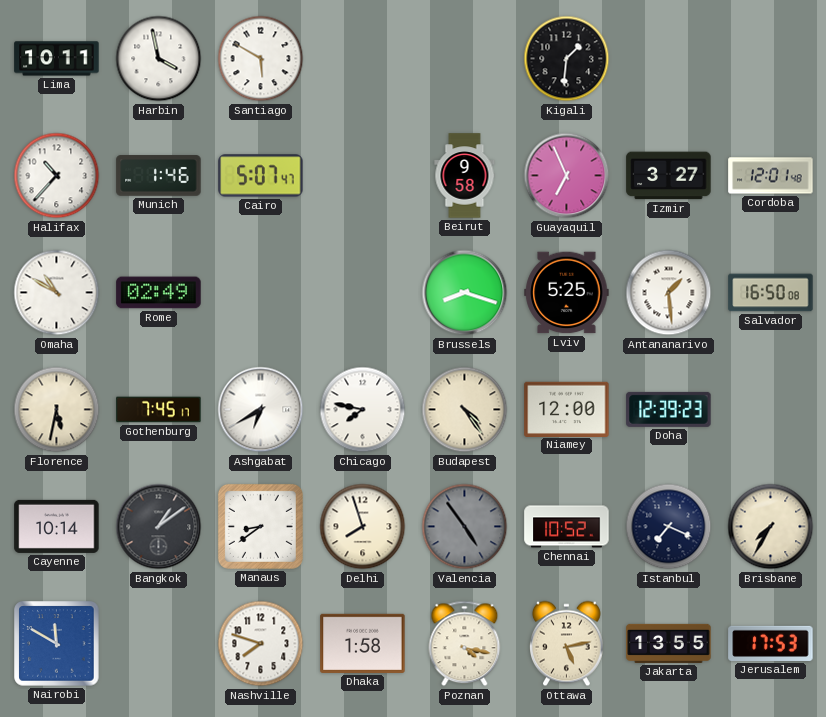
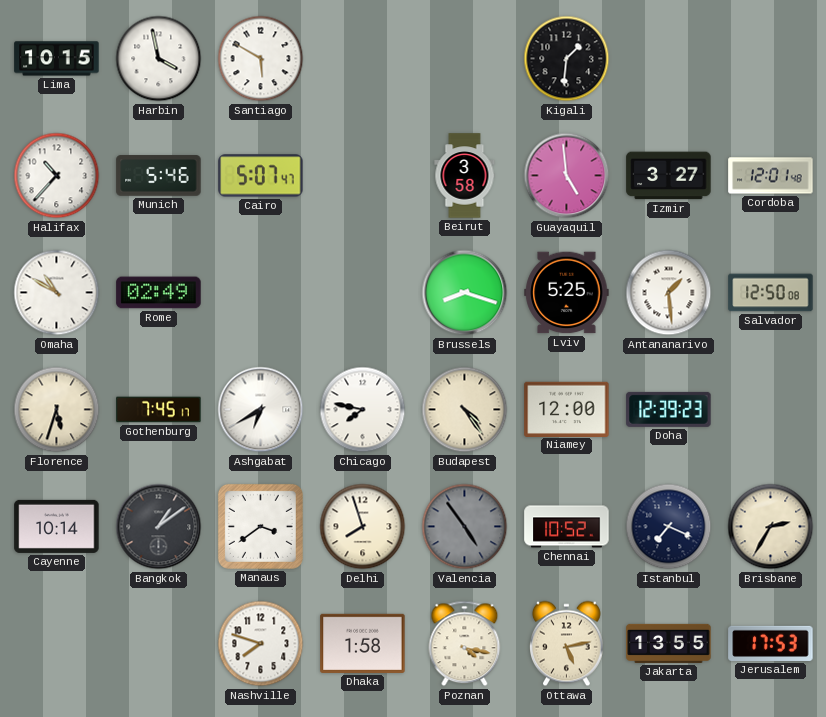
Lima: 10:11 -> 10:15
Munich: 1:46 -> 5:46
Beirut: 9:58 -> 3:58
Guayaquil: 6:56 -> 4:59
Salvador: 16:50 -> 12:50
Florence: 5:32 -> 5:33
Manaus: 8:39 -> 3:39
Brisbane: 7:35 -> 2:35
Nairobi: 11:50 -> none
